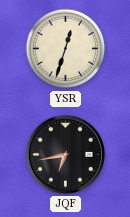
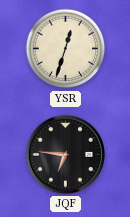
JQF: 6:43 -> 6:46
